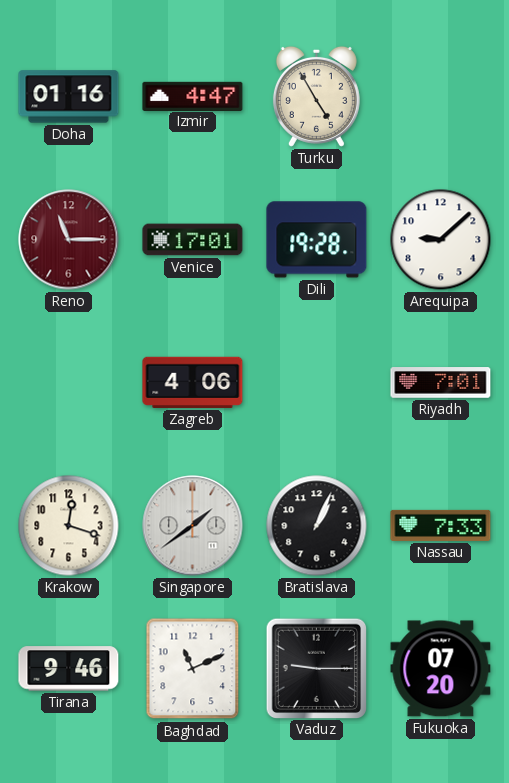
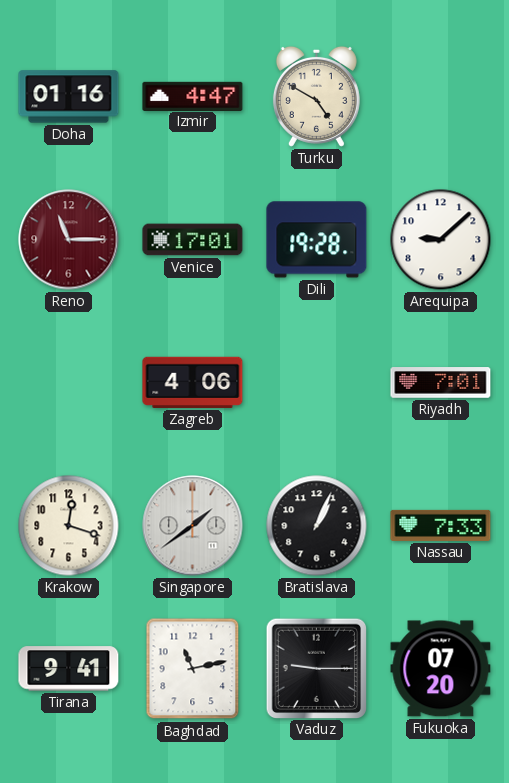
Turku: 4:55 -> 4:50
Tirana: 9:46 -> 9:41
Baghdad: 11:11 -> 11:13
